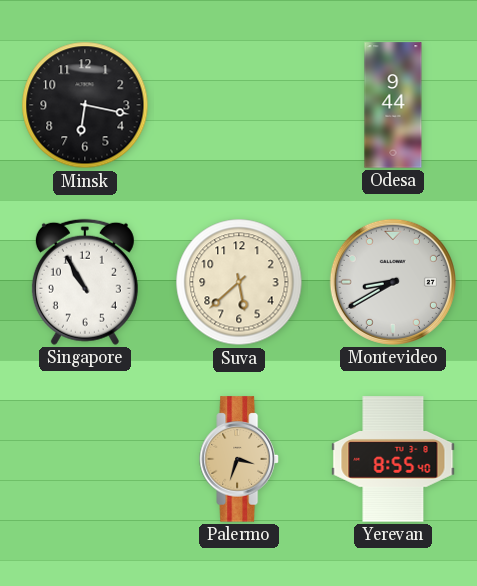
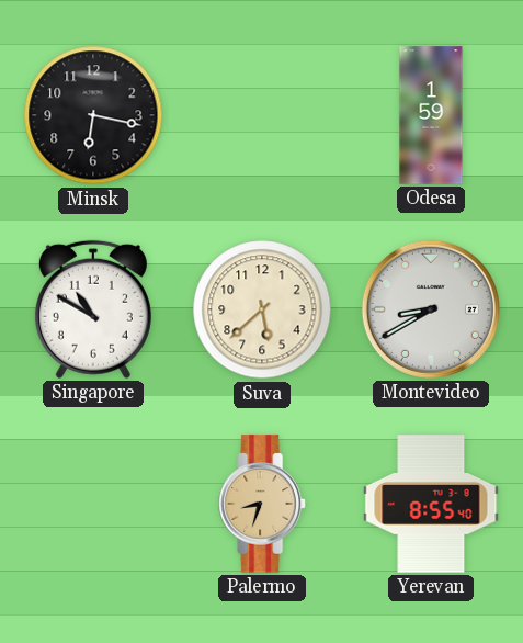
Odesa: 9:44 -> 1:59
Singapore: 10:55 -> 10:50
Palermo: 3:33 -> 8:33
